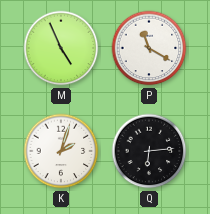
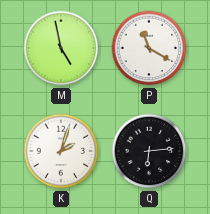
M: 4:56 -> 4:58
